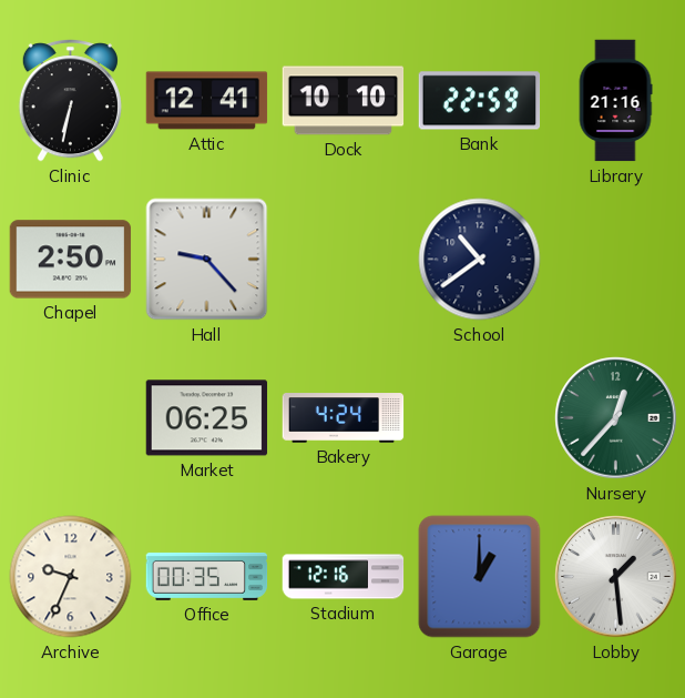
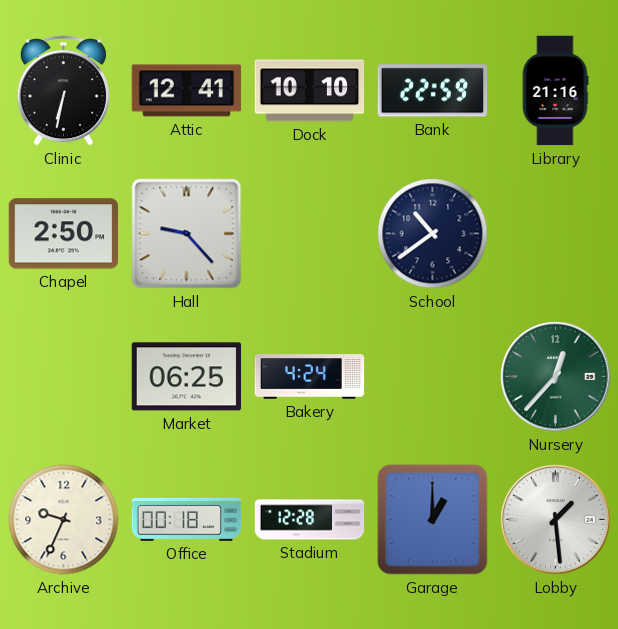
Office: 00:35 -> 00:18
Stadium: 12:16 -> 12:28
